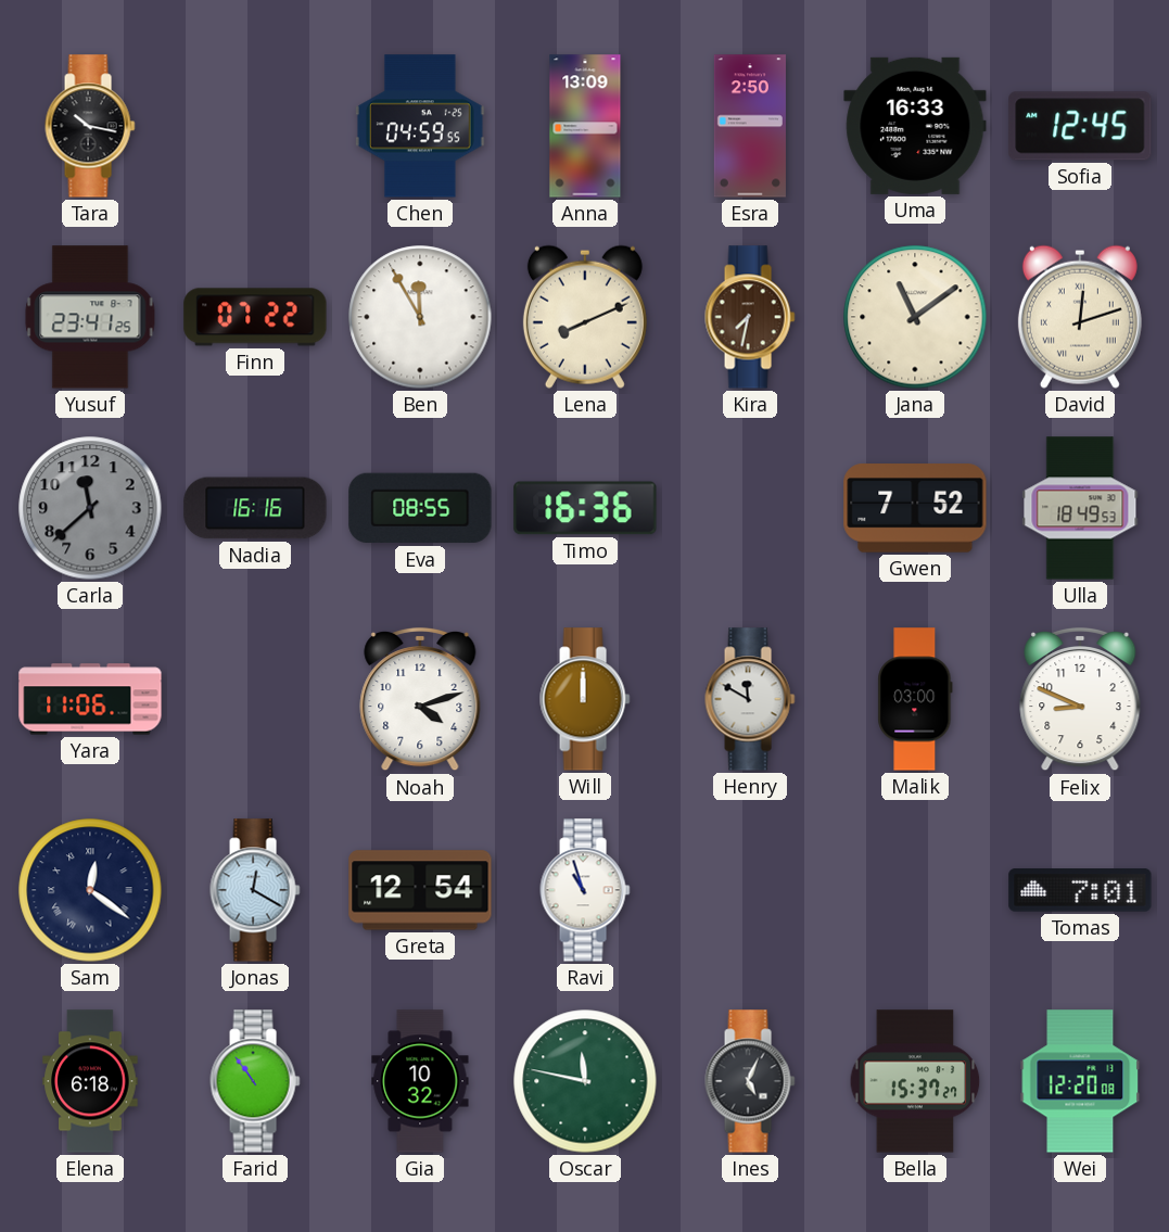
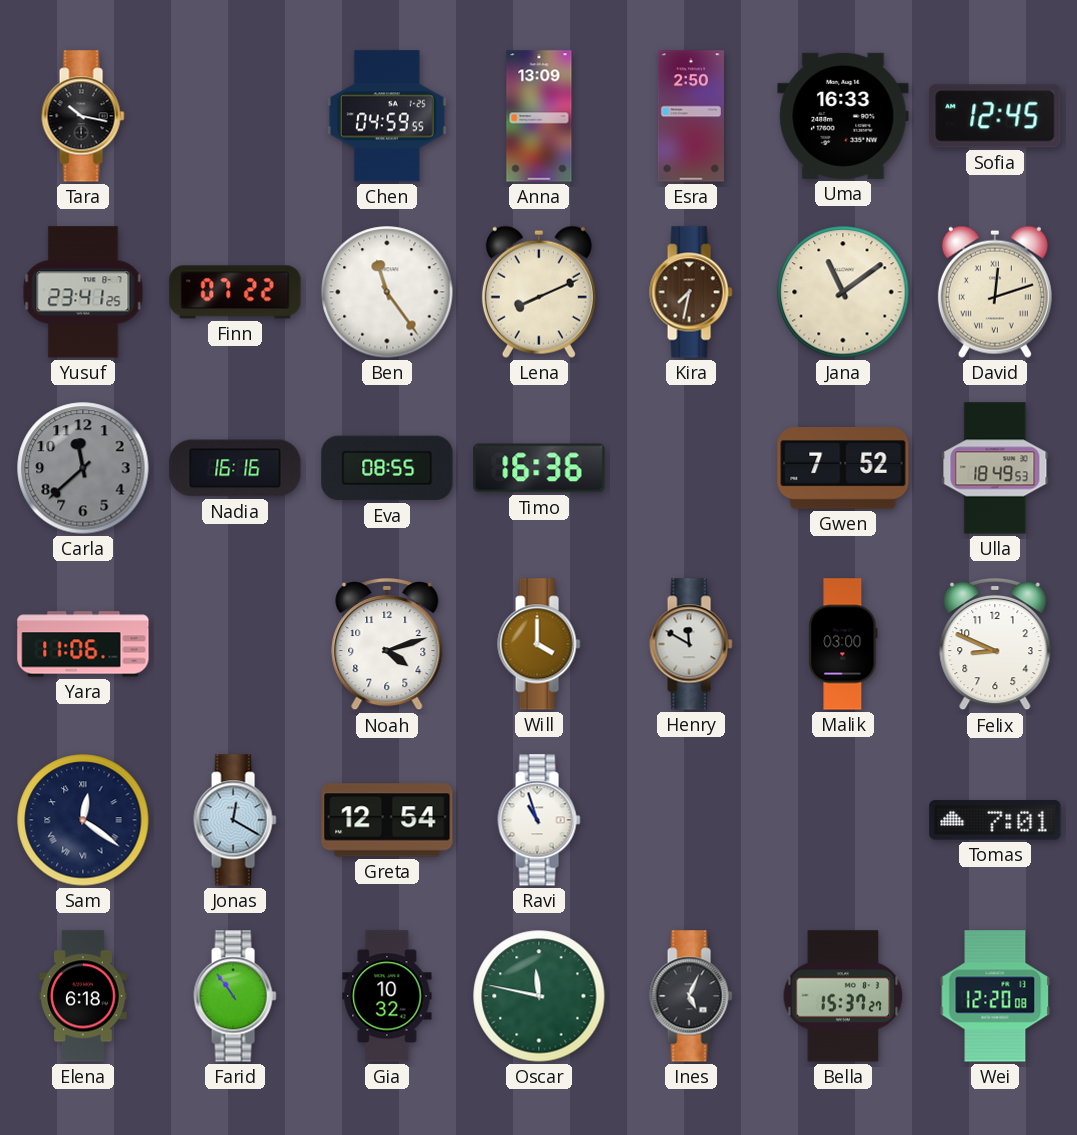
Ben: 11:55 -> 11:24
Will: 12:00 -> 4:00
